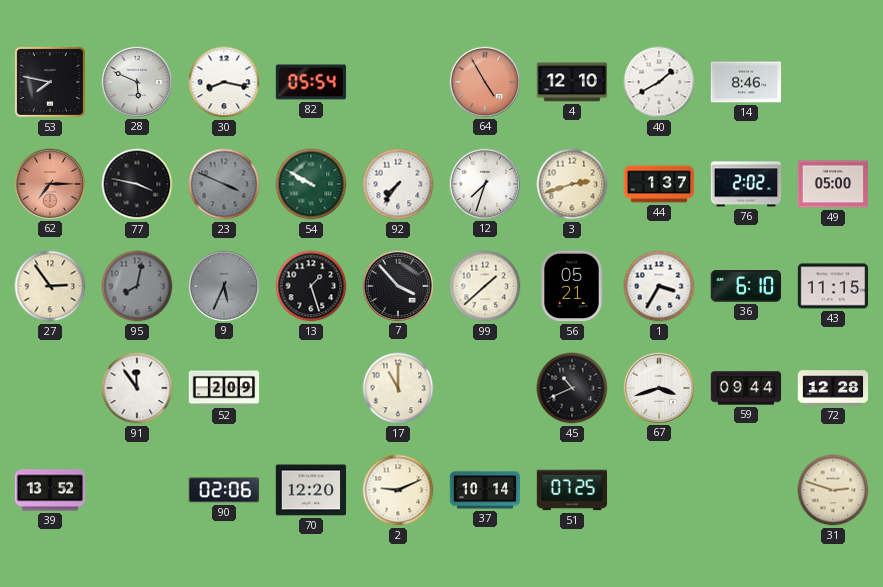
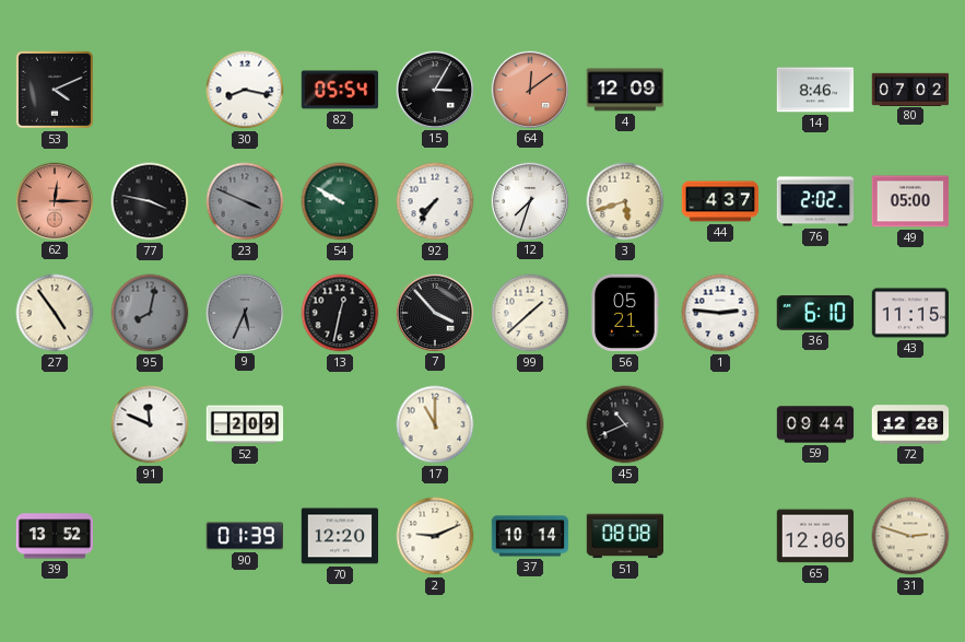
53: 7:47 -> 4:11
28: 5:49 -> none
15: none -> 3:05
64: 4:55 -> 12:09
4: 12:10 -> 12:09
40: 1:40 -> none
80: none -> 07:02
62: 7:15 -> 12:15
3: 2:42 -> 5:42
44: 1:37 -> 4:37
27: 2:54 -> 4:54
13: 1:27 -> 12:32
1: 3:35 -> 2:46
91: 11:54 -> 11:49
67: 3:42 -> none
90: 02:06 -> 01:39
51: 07:25 -> 08:08
65: none -> 12:06
